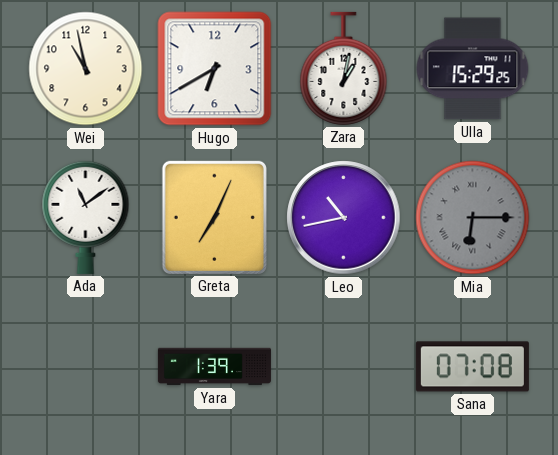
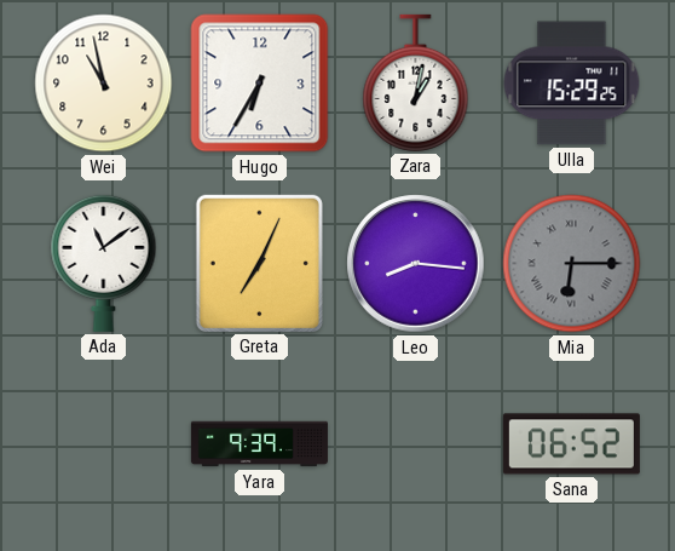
Hugo: 6:40 -> 6:35
Leo: 10:43 -> 8:16
Yara: 1:39 -> 9:39
Sana: 07:08 -> 06:52
